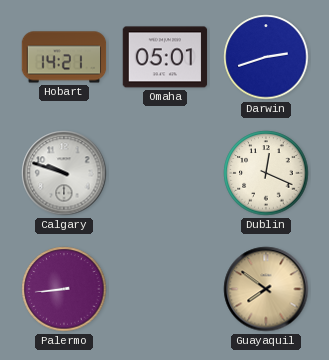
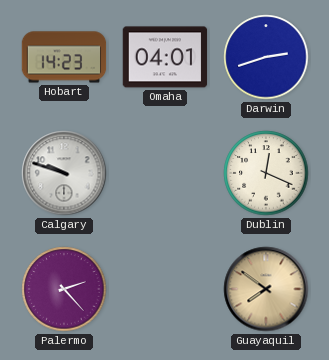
Hobart: 14:21 -> 14:23
Omaha: 05:01 -> 04:01
Palermo: 8:44 -> 2:23
